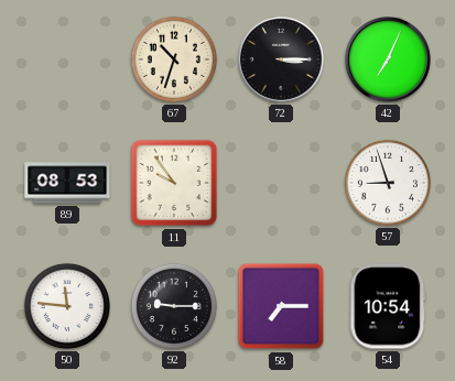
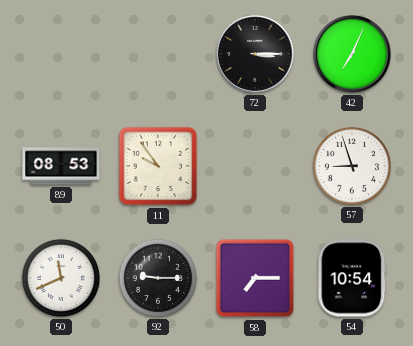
67: 10:33 -> none
50: 11:46 -> 11:41
